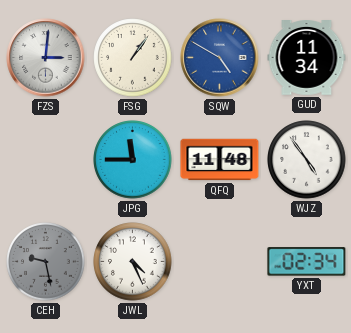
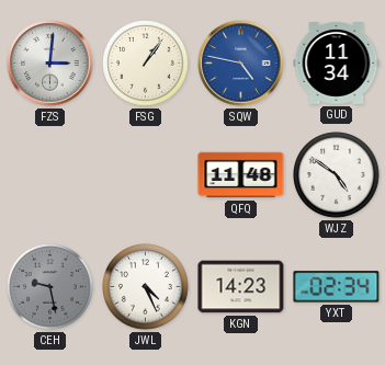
SQW: 4:50 -> 4:47
JPG: 11:45 -> none
WJZ: 4:54 -> 4:51
KGN: none -> 14:23
